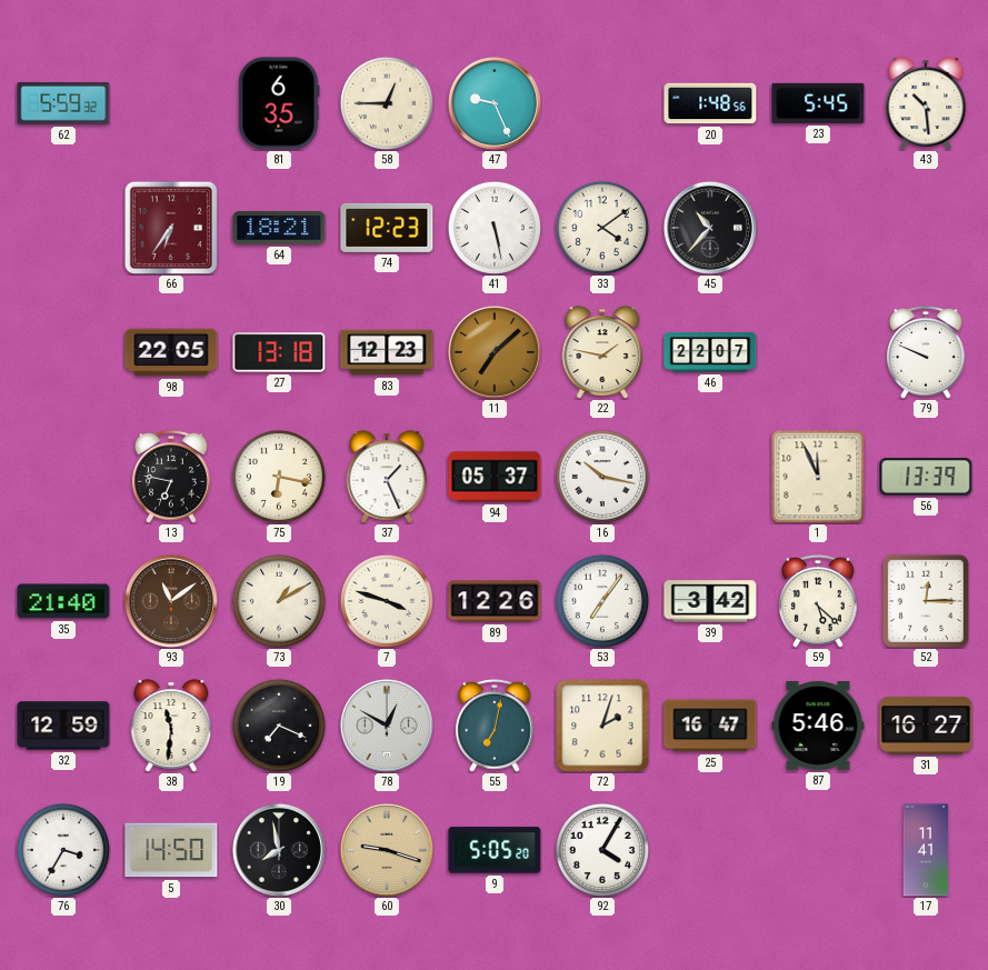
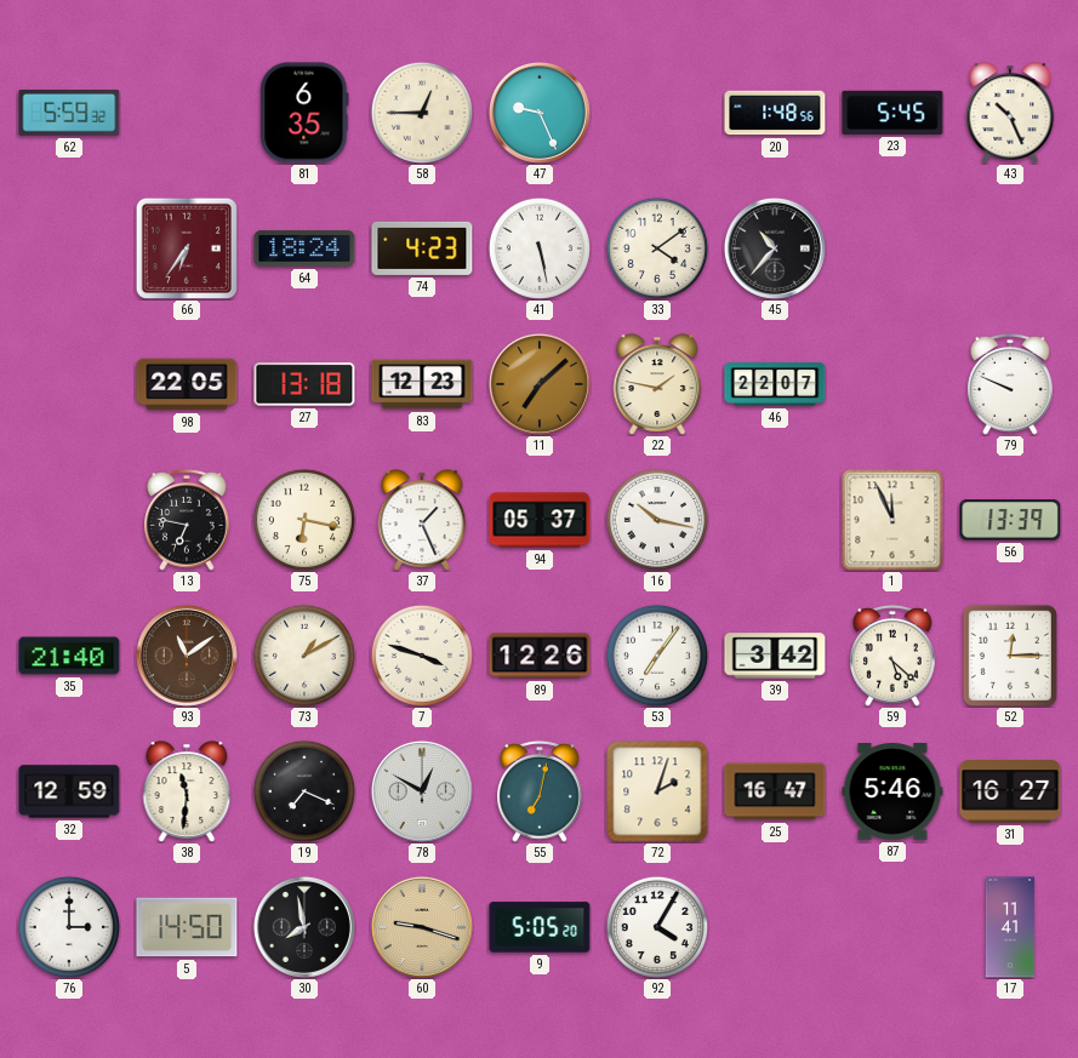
43: 10:29 -> 10:26
64: 18:21 -> 18:24
74: 12:23 -> 4:23
76: 3:35 -> 3:00
